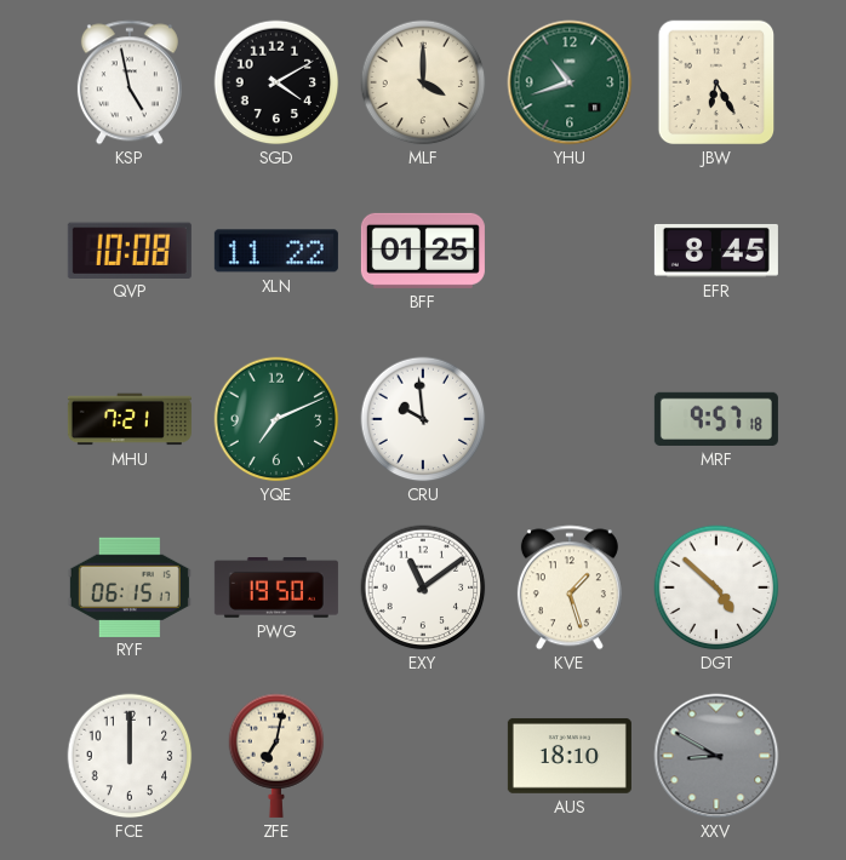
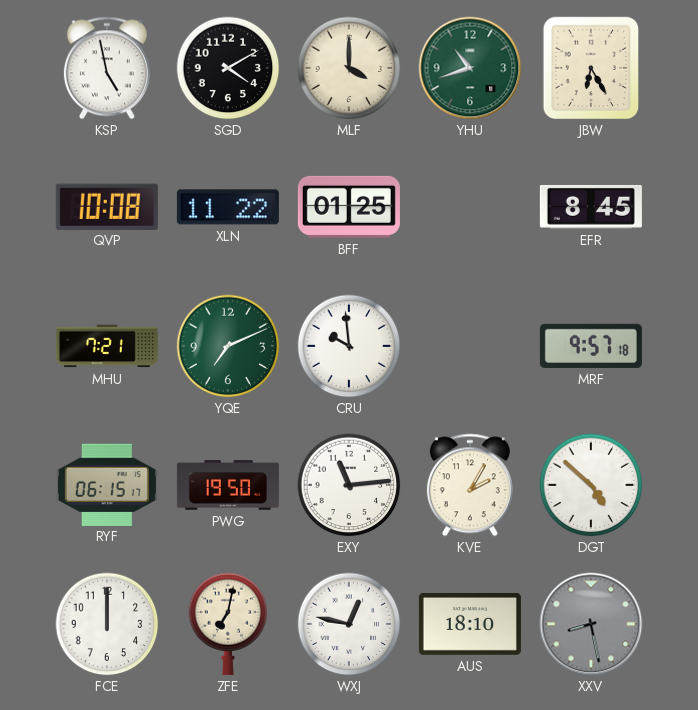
EXY: 11:09 -> 11:14
KVE: 1:27 -> 2:05
WXJ: none -> 12:47
XXV: 8:50 -> 8:28
